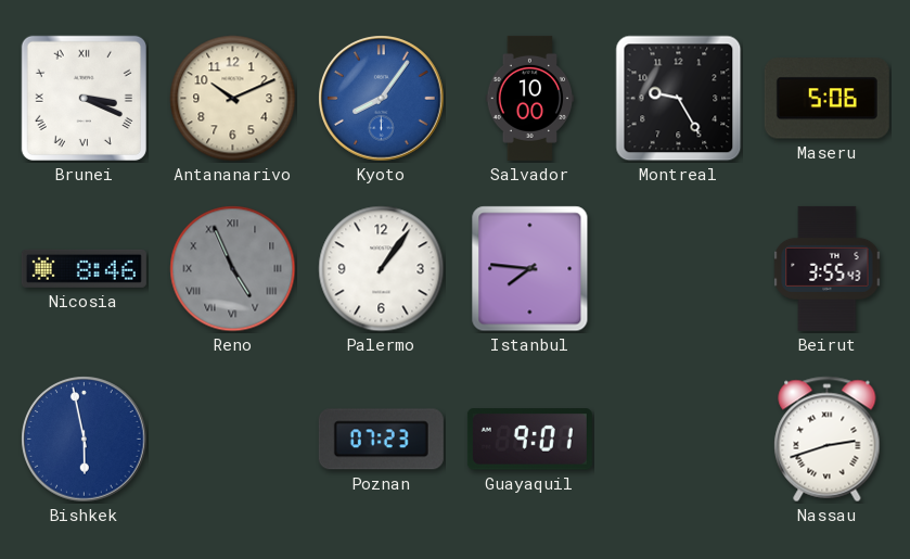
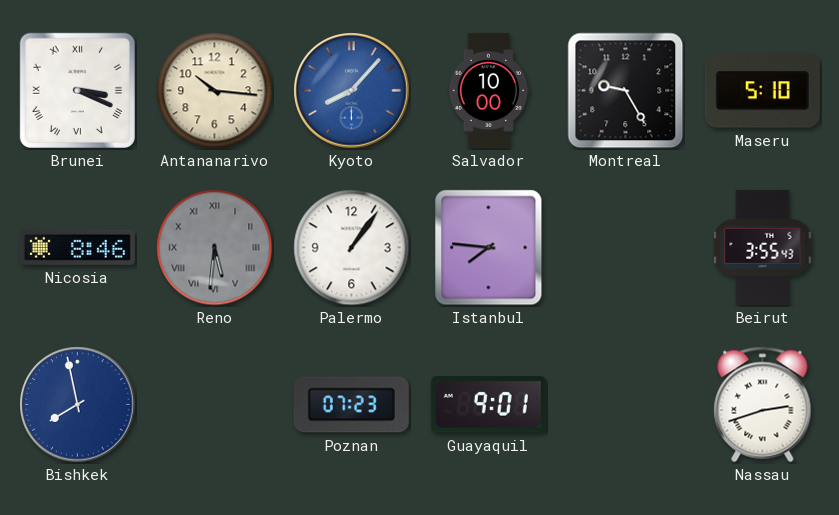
Antananarivo: 10:11 -> 10:16
Kyoto: 8:06 -> 8:07
Maseru: 5:06 -> 5:10
Reno: 4:56 -> 5:31
Bishkek: 5:58 -> 7:58
